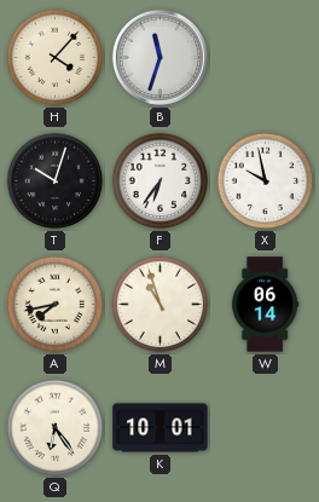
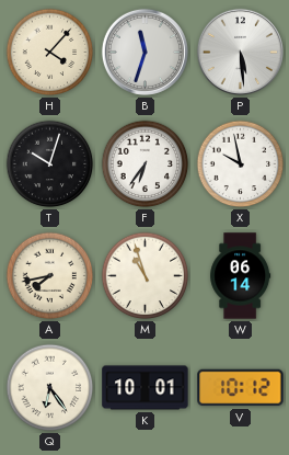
P: none -> 5:29
V: none -> 10:12
